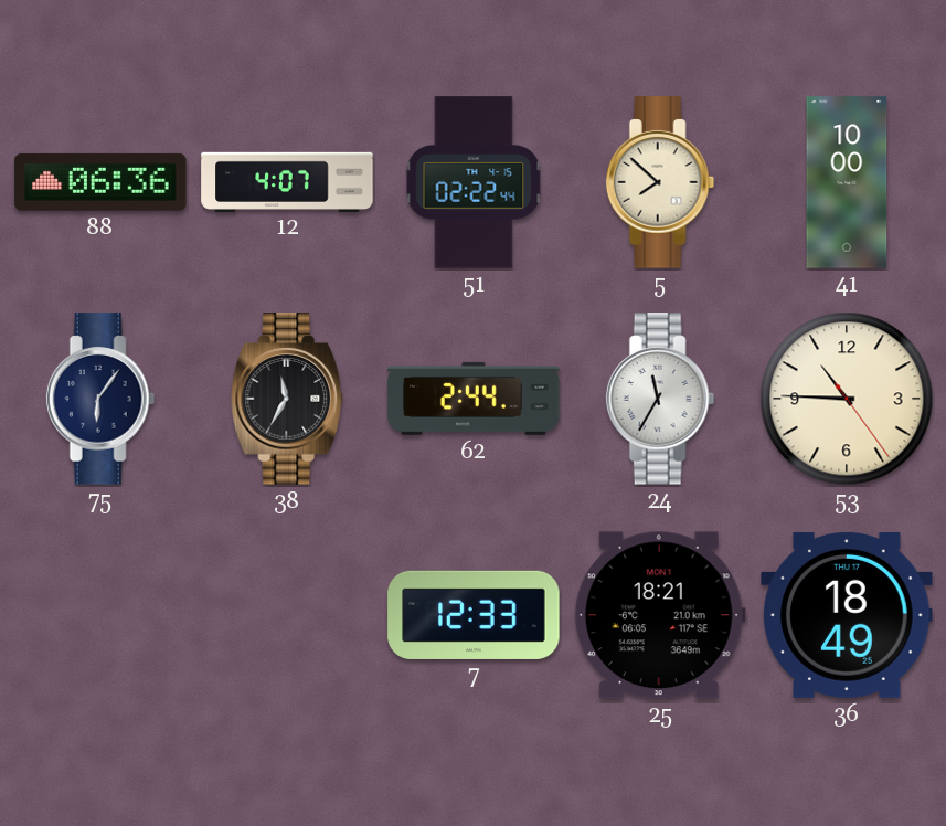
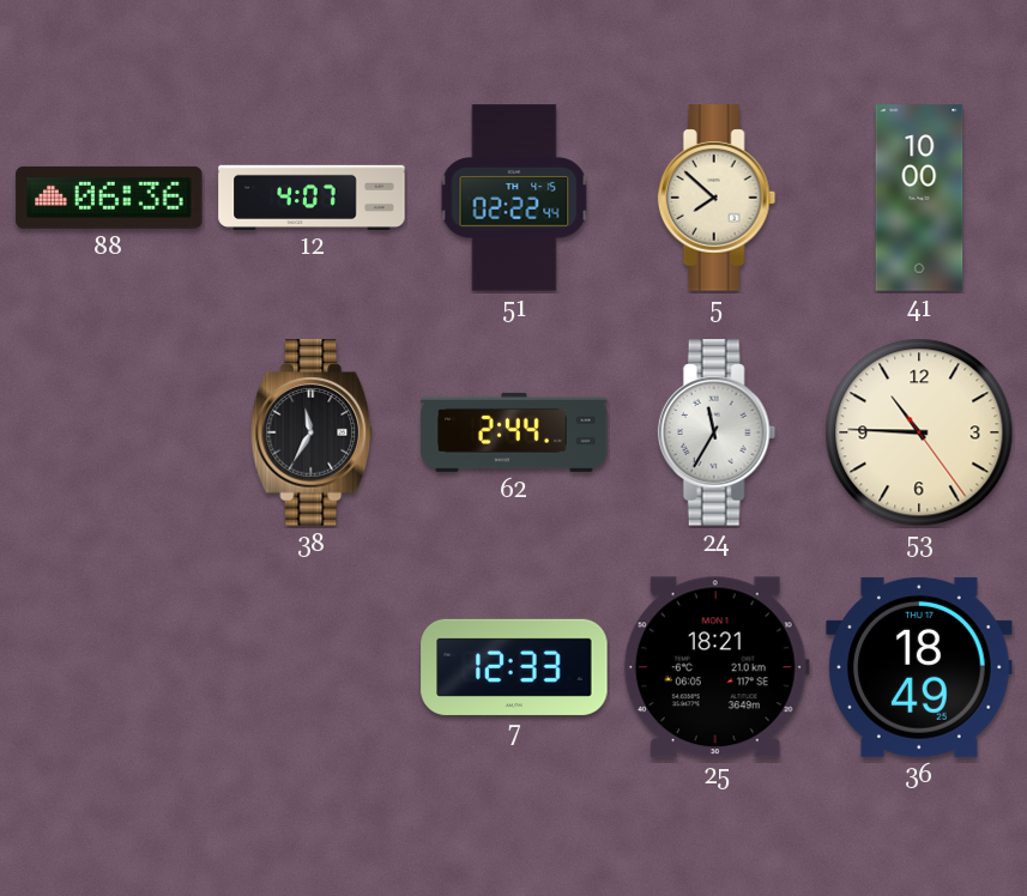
75: 6:06 -> none
